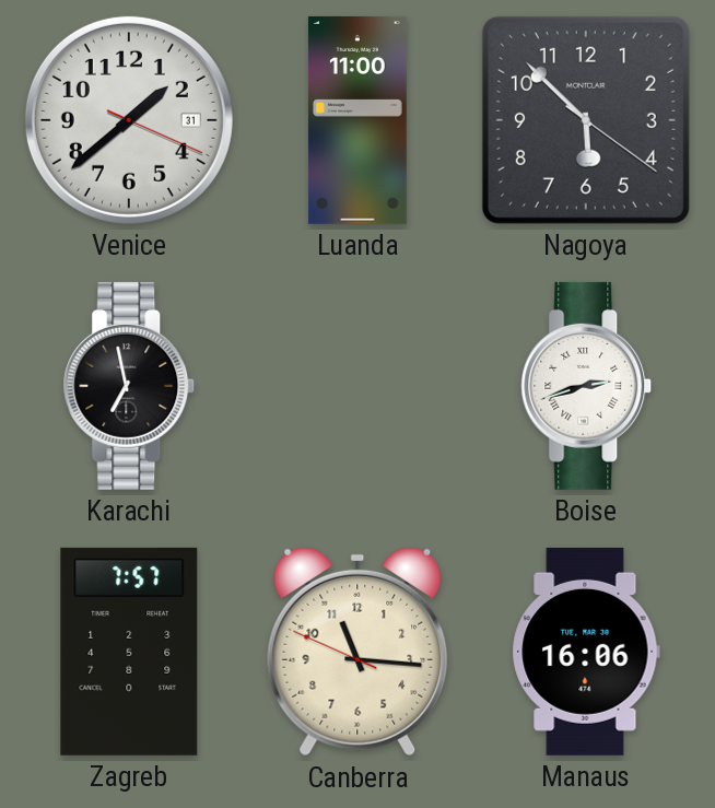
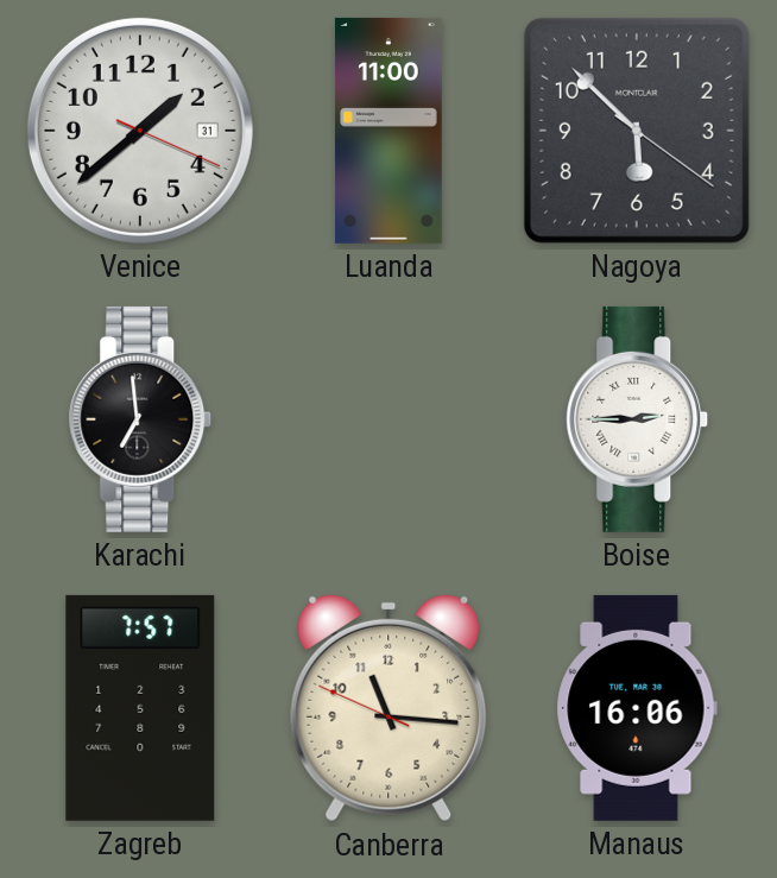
Karachi: 6:58 -> 6:59
Boise: 2:42 -> 2:45
